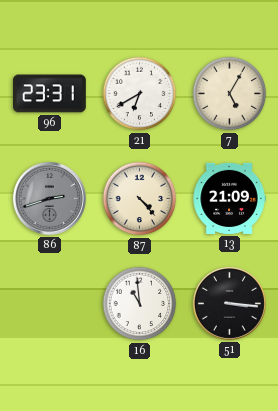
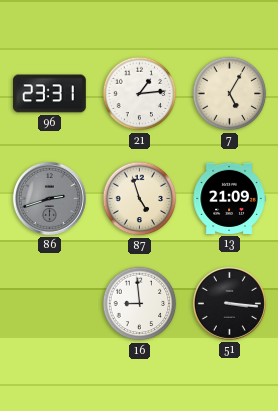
21: 6:40 -> 1:14
87: 4:23 -> 4:57
16: 10:59 -> 8:59
